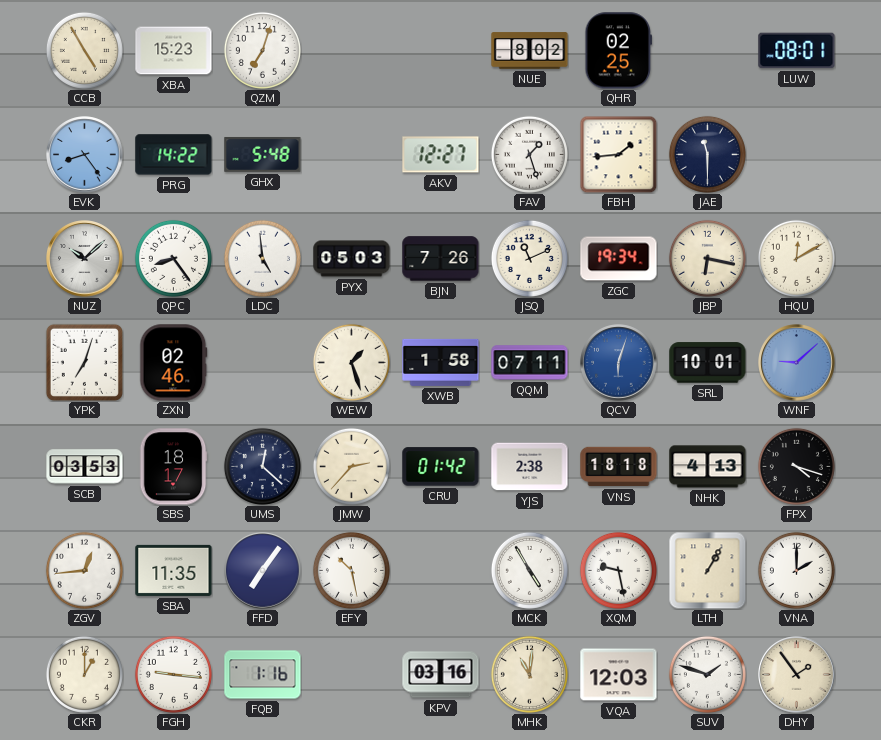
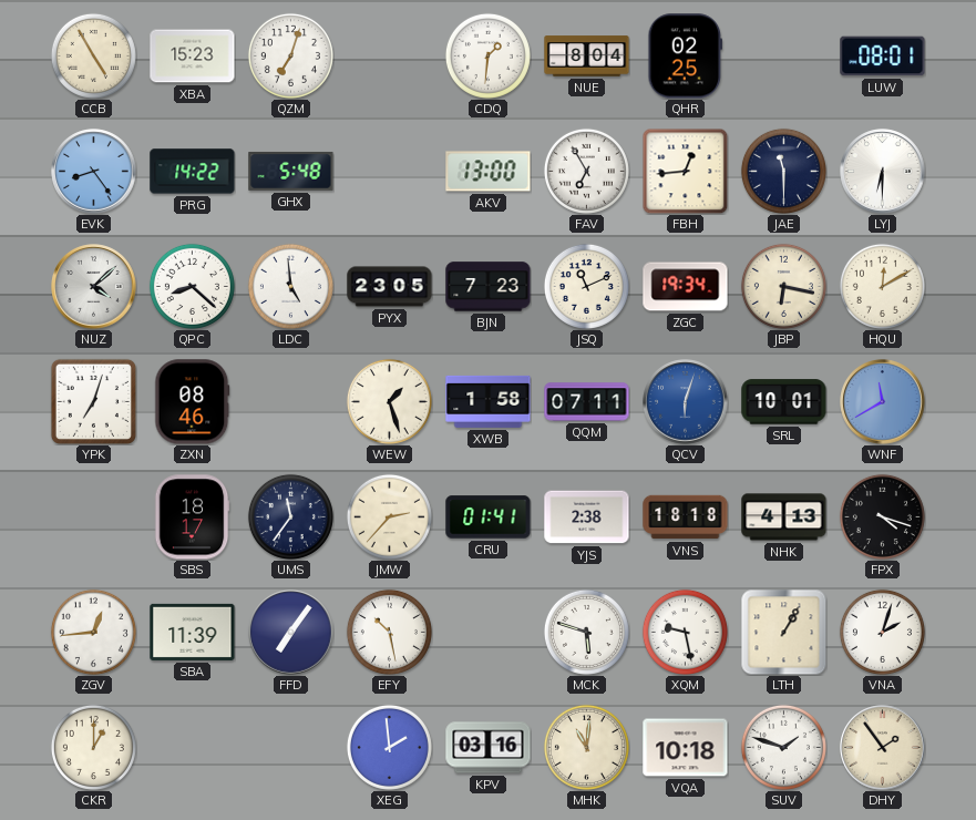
CDQ: none -> 1:31
NUE: 8:02 -> 8:04
AKV: 12:27 -> 13:00
FAV: 1:27 -> 6:55
FBH: 1:44 -> 12:44
LYJ: none -> 6:30
NUZ: 10:08 -> 4:08
QPC: 8:24 -> 8:22
PYX: 05:03 -> 23:05
BJN: 7:26 -> 7:23
ZXN: 02:46 -> 08:46
WNF: 9:08 -> 11:40
SCB: 03:53 -> none
UMS: 12:22 -> 11:36
CRU: 01:42 -> 01:41
SBA: 11:35 -> 11:39
MCK: 4:55 -> 5:48
VNA: 2:00 -> 2:03
FGH: 9:16 -> none
FQB: 1:16 -> none
XEG: none -> 1:59
VQA: 12:03 -> 10:18
